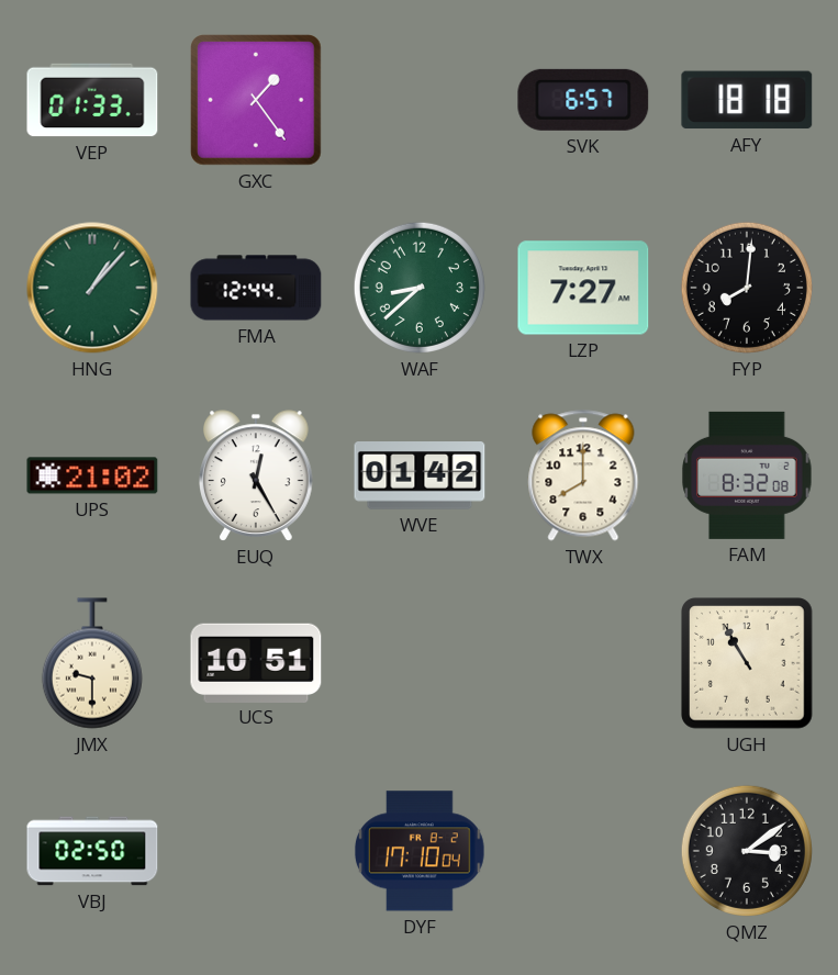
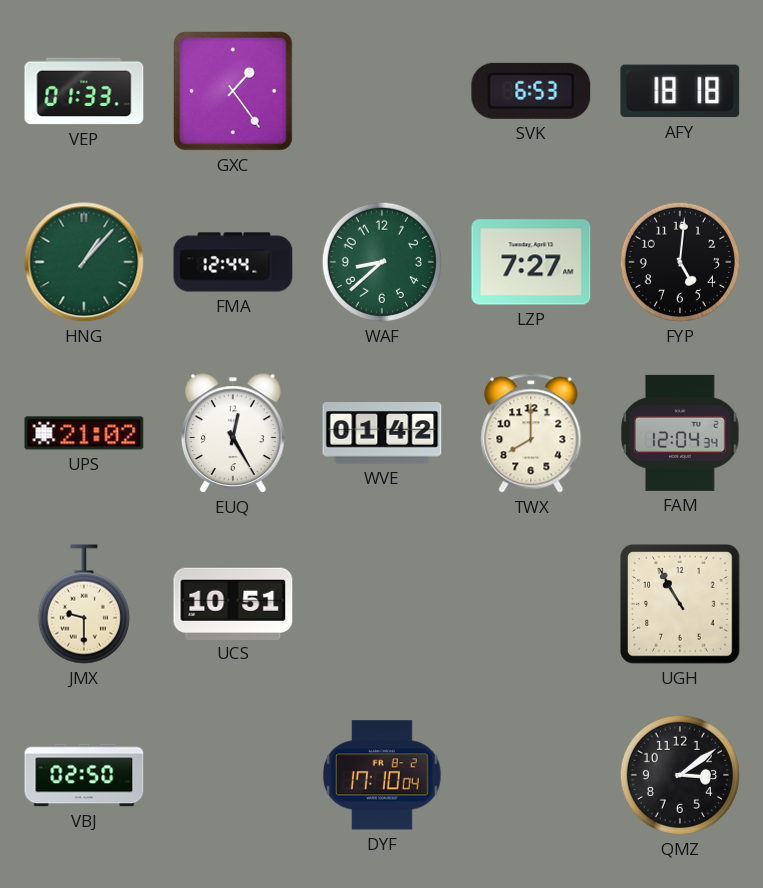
SVK: 6:57 -> 6:53
FYP: 8:01 -> 5:01
FAM: 8:32 -> 12:04
